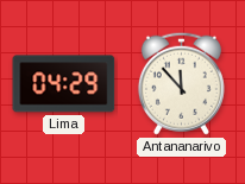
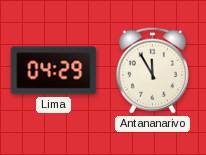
Antananarivo: 11:53 -> 11:55
